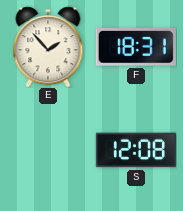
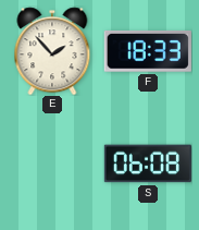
F: 18:31 -> 18:33
S: 12:08 -> 06:08
